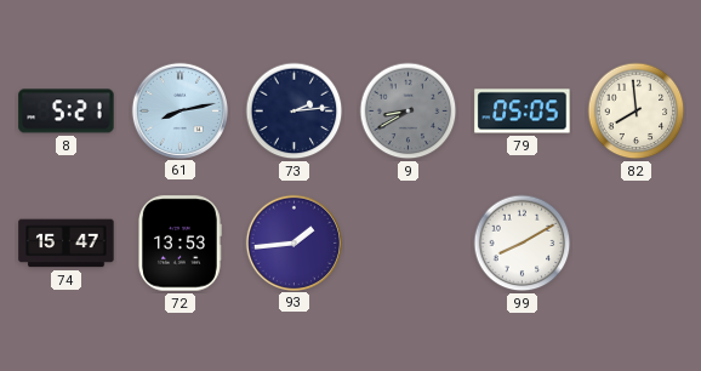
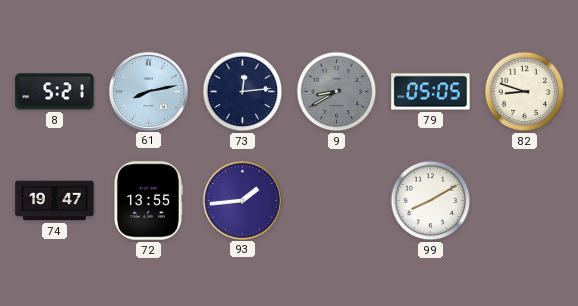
73: 2:14 -> 12:14
82: 7:59 -> 8:48
74: 15:47 -> 19:47
72: 13:53 -> 13:55
